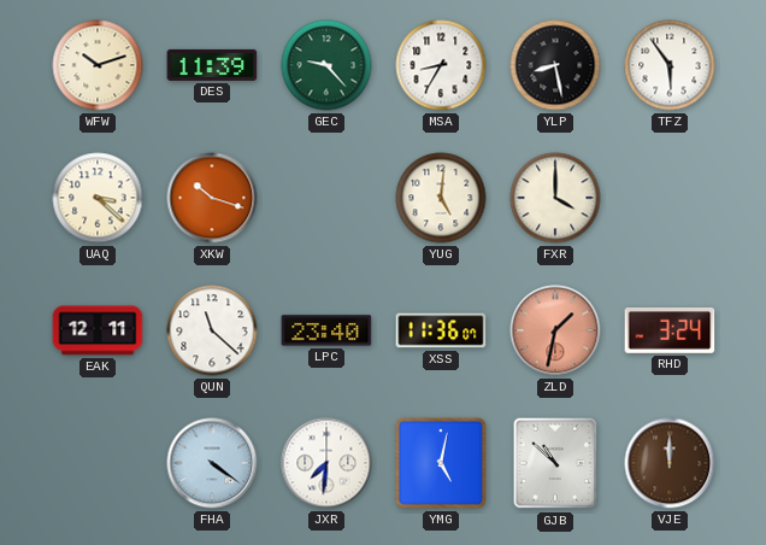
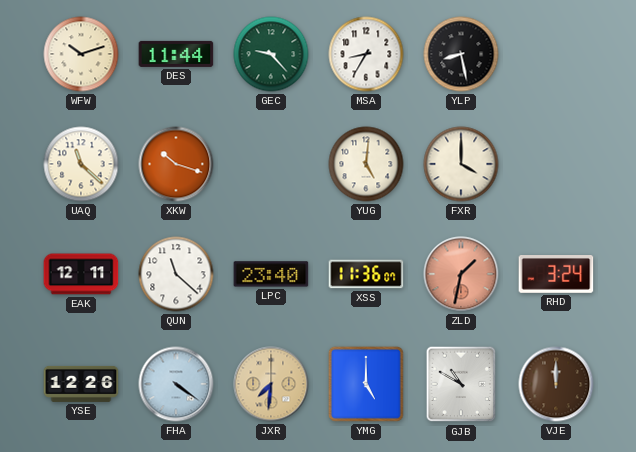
DES: 11:39 -> 11:44
TFZ: 5:54 -> none
UAQ: 3:22 -> 11:22
YSE: none -> 12:26
JXR dial: white -> champagne
YMG: 5:02 -> 5:00
GJB: 10:52 -> 10:50
